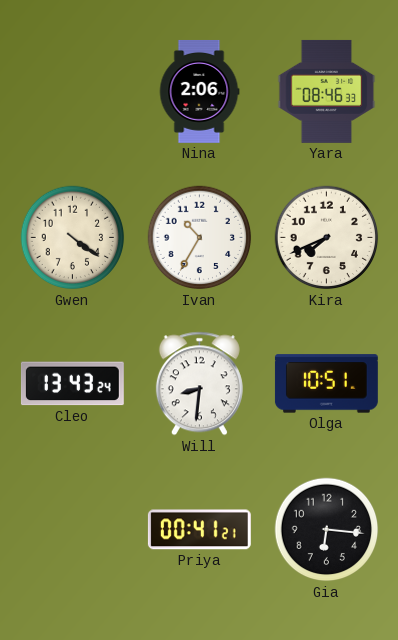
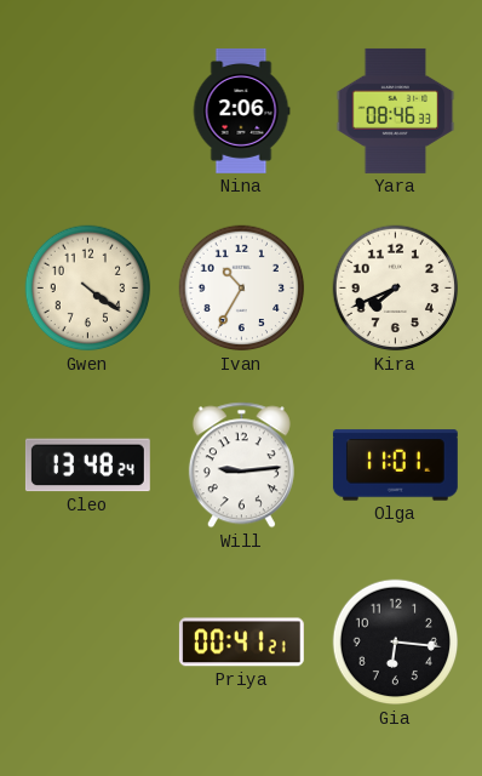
Cleo: 13:43 -> 13:48
Will: 8:31 -> 9:14
Olga: 10:51 -> 11:01
